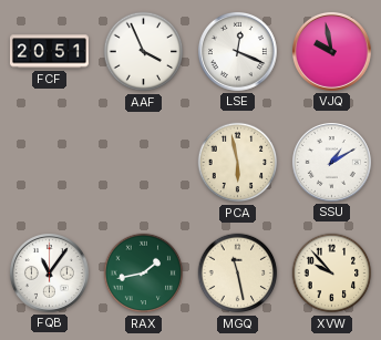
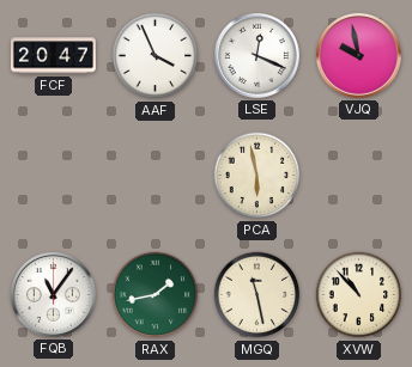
FCF: 20:51 -> 20:47
SSU: 1:10 -> none
XVW: 9:53 -> 10:53
